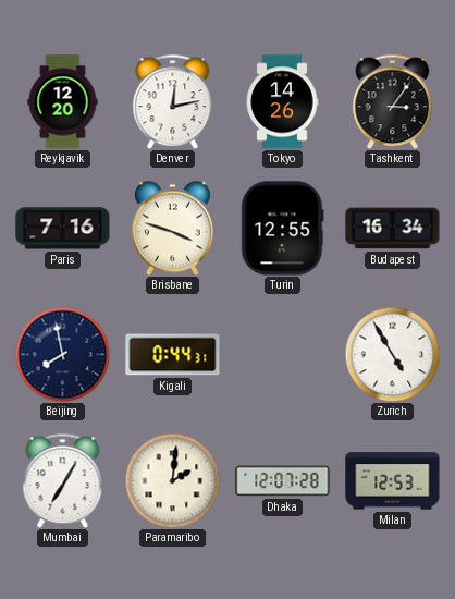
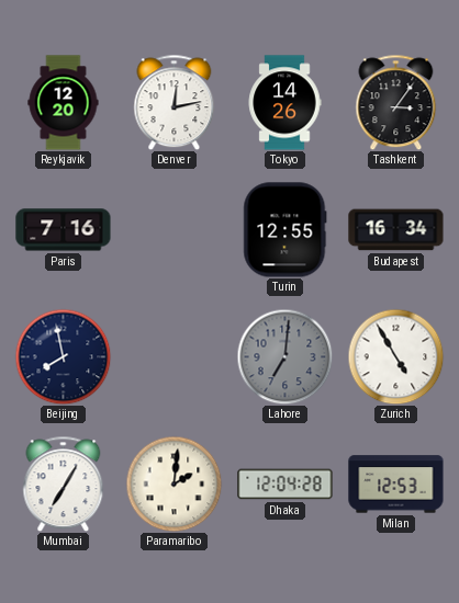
Brisbane: 3:48 -> none
Kigali: 0:44 -> none
Lahore: none -> 7:01
Dhaka: 12:07 -> 12:04
